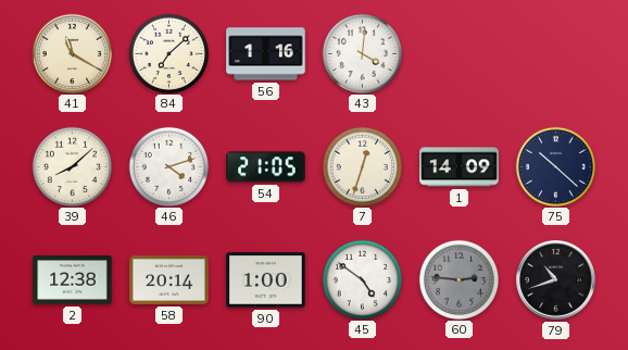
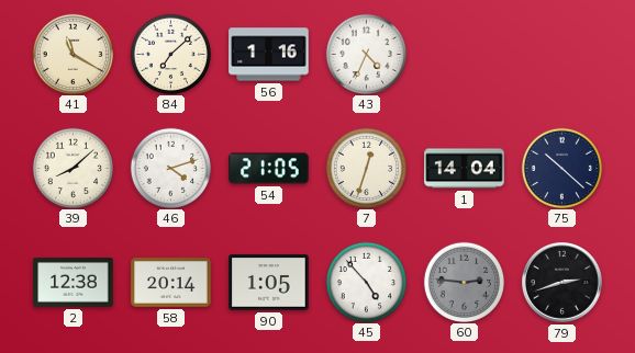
43: 4:01 -> 4:34
1: 14:09 -> 14:04
90: 1:00 -> 1:05
45: 4:51 -> 4:53
79: 10:42 -> 2:42
